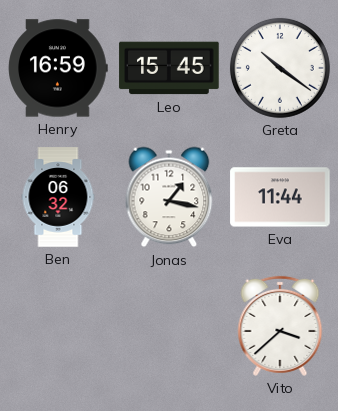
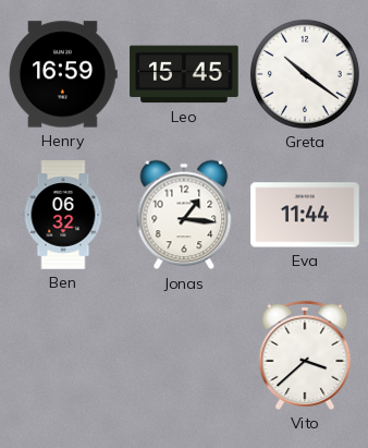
Jonas: 1:17 -> 1:16
